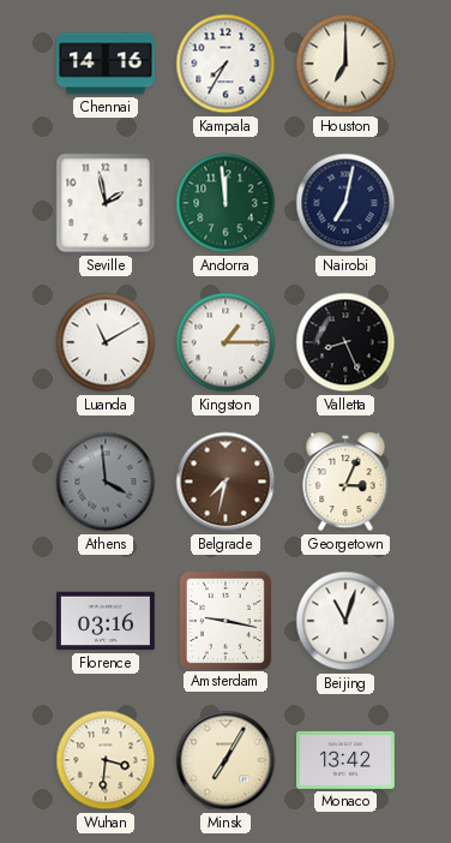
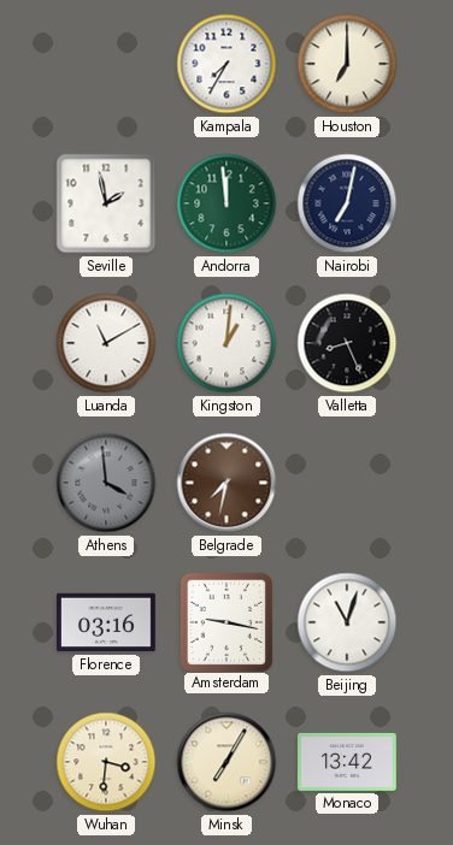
Chennai: 14:16 -> none
Kingston: 1:15 -> 1:01
Georgetown: 3:04 -> none
